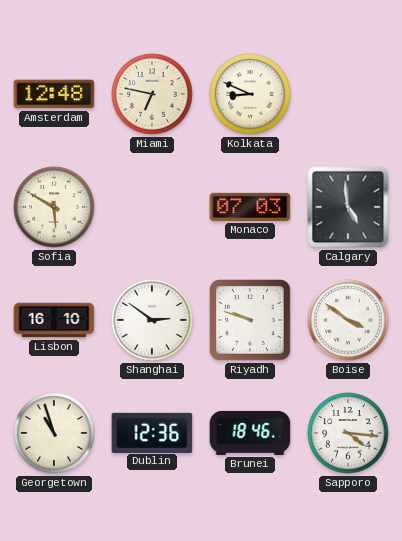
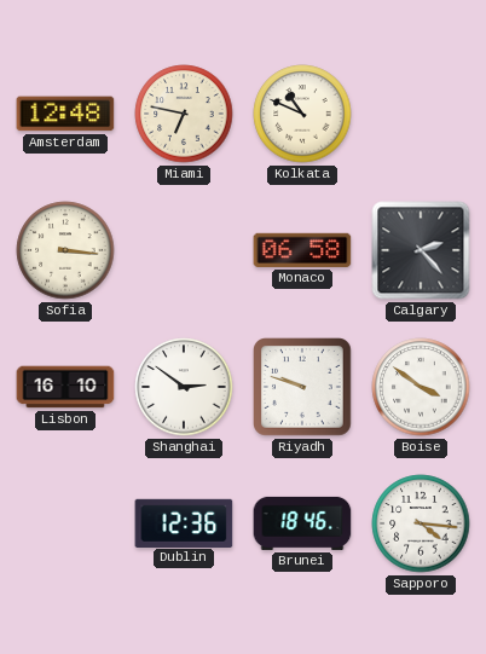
Kolkata: 8:49 -> 10:49
Sofia: 5:50 -> 3:16
Monaco: 07:03 -> 06:58
Calgary: 4:59 -> 2:23
Georgetown: 10:57 -> none
